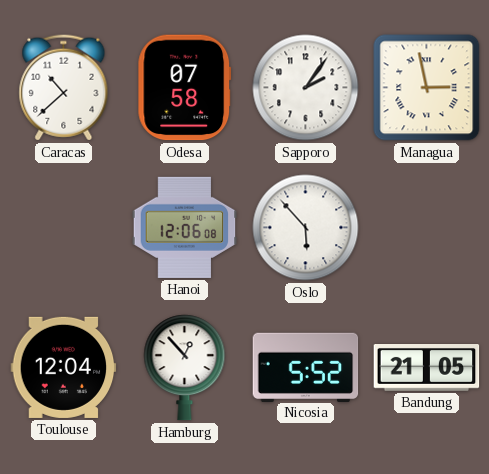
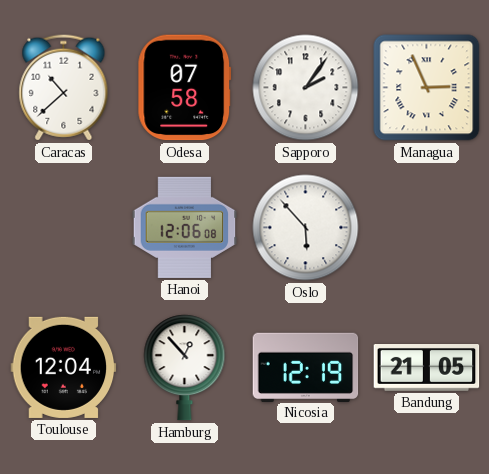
Managua: 2:58 -> 2:56
Nicosia: 5:52 -> 12:19
